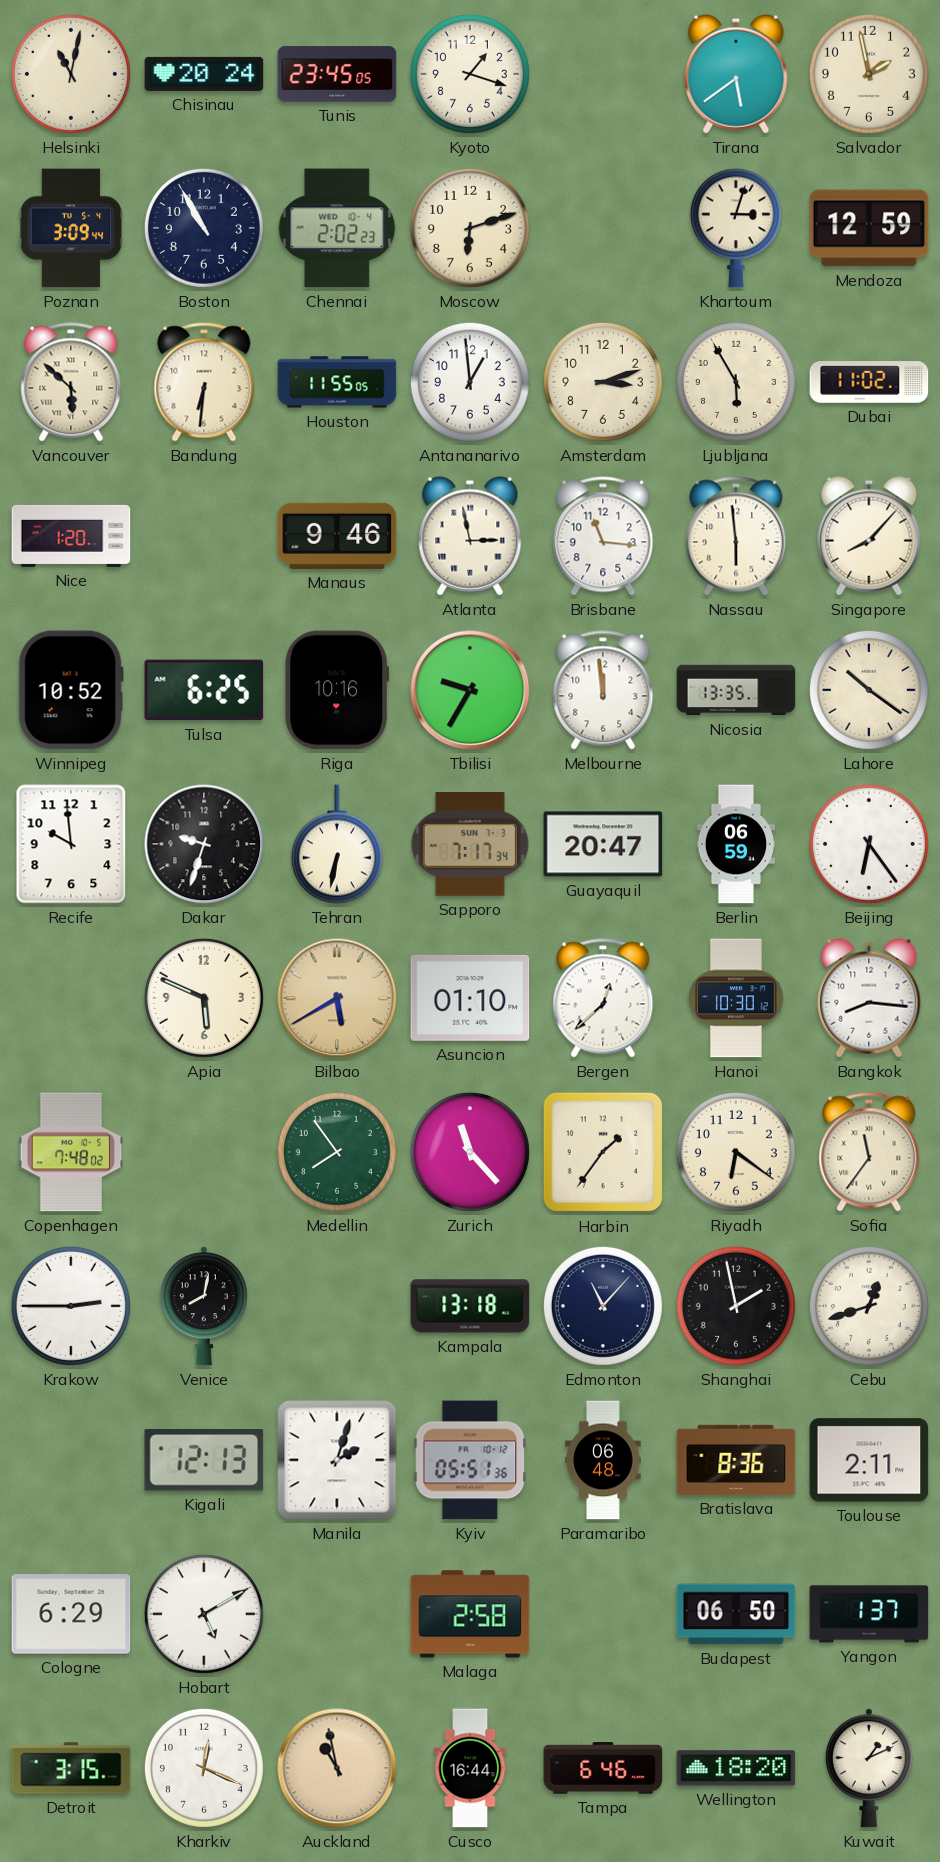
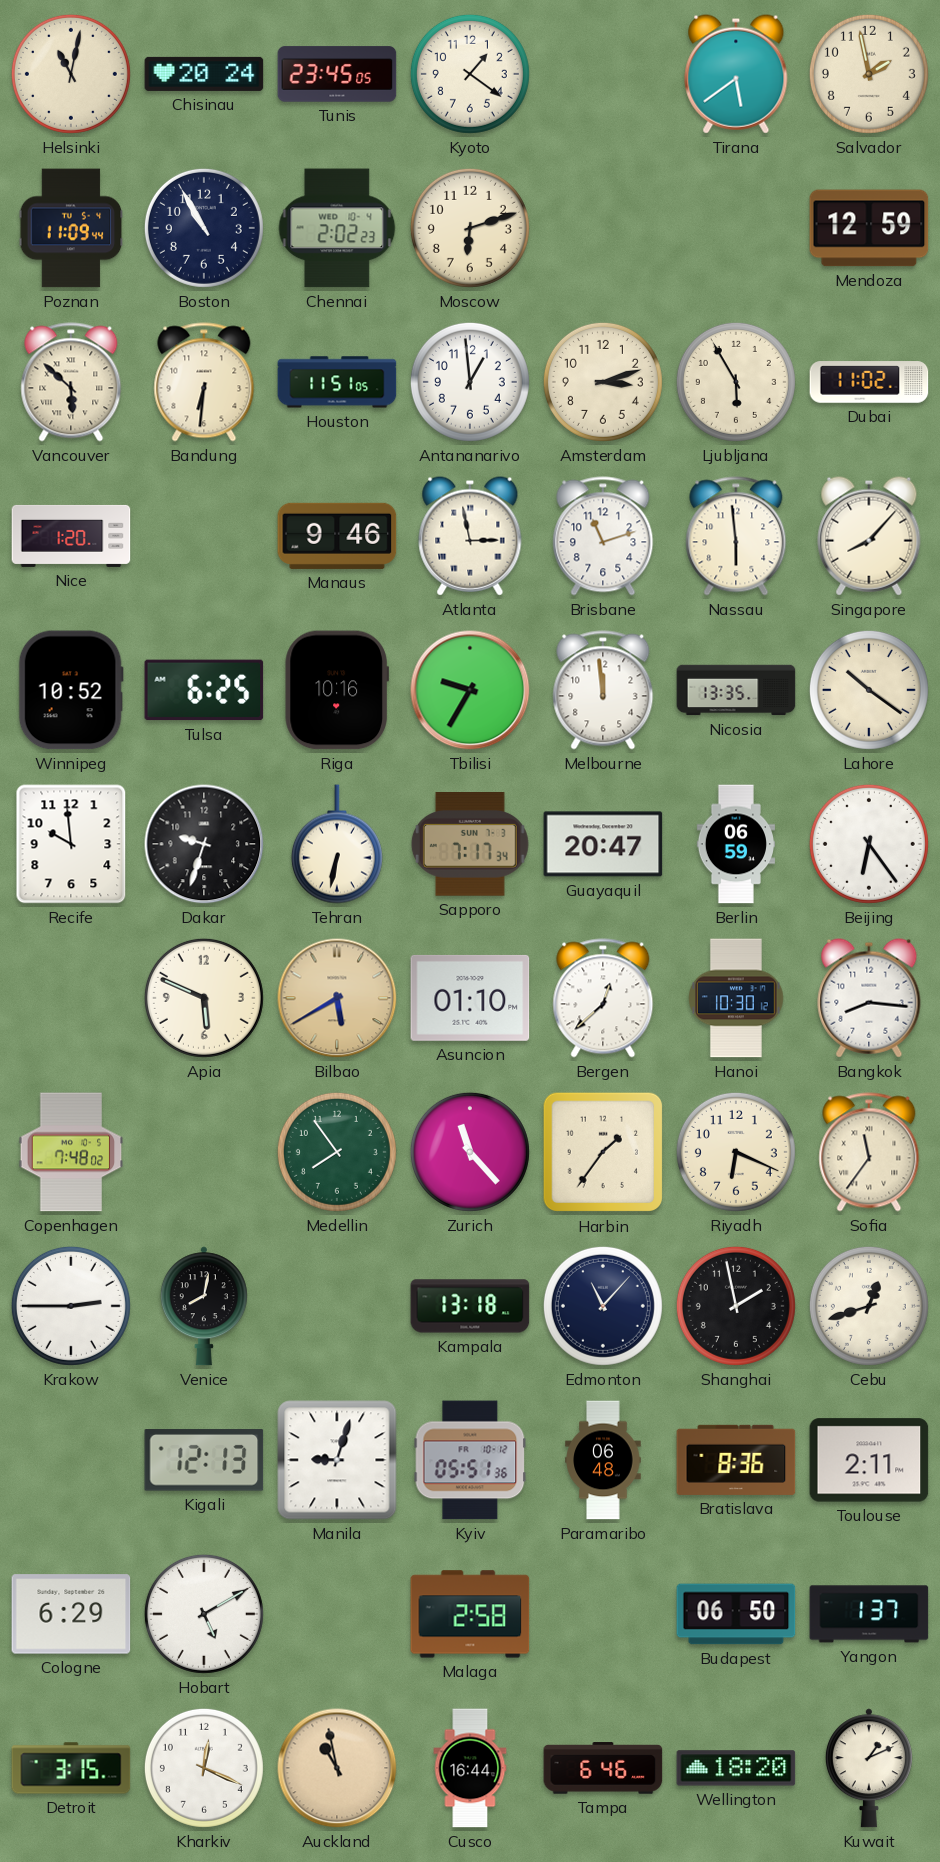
Kyoto: 1:18 -> 1:21
Poznan: 3:09 -> 11:09
Khartoum: 3:03 -> none
Houston: 11:55 -> 11:51
Brisbane: 11:16 -> 11:12
Riyadh: 6:21 -> 6:19
Manila: 2:03 -> 9:03
